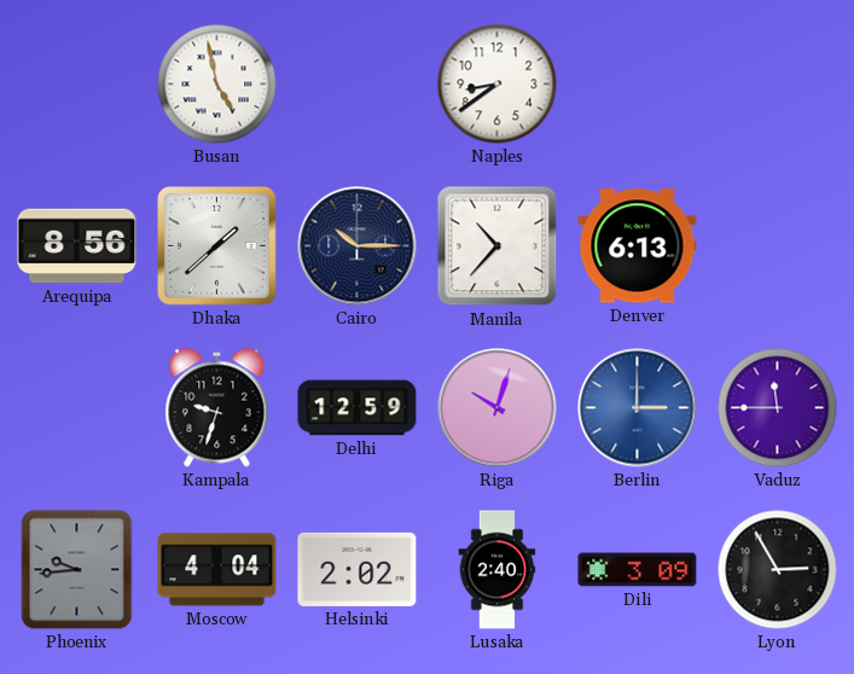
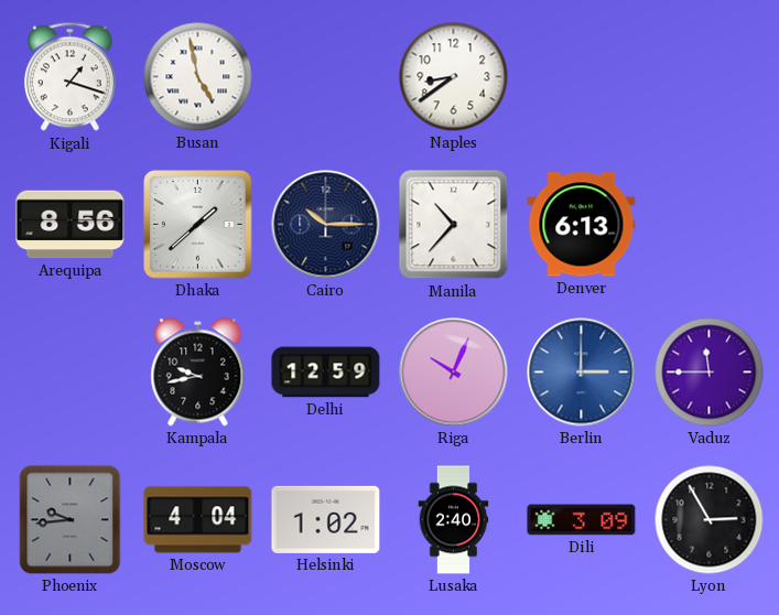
Kigali: none -> 1:18
Kampala: 9:33 -> 9:43
Riga: 10:03 -> 10:04
Helsinki: 2:02 -> 1:02
